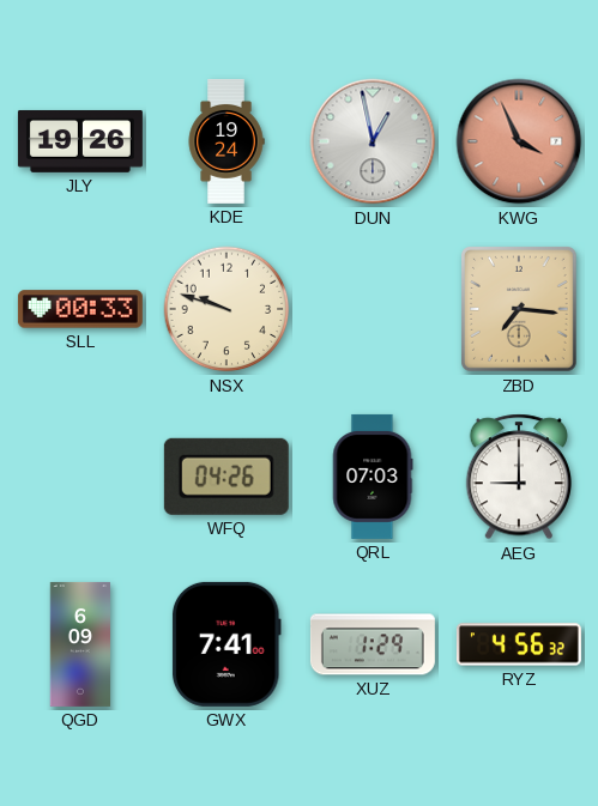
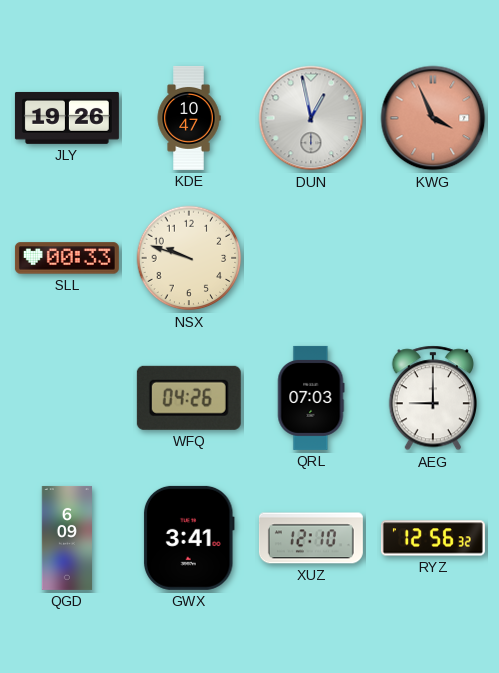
KDE: 19:24 -> 10:47
ZBD: 7:16 -> none
GWX: 7:41 -> 3:41
XUZ: 1:29 -> 12:10
RYZ: 4:56 -> 12:56
